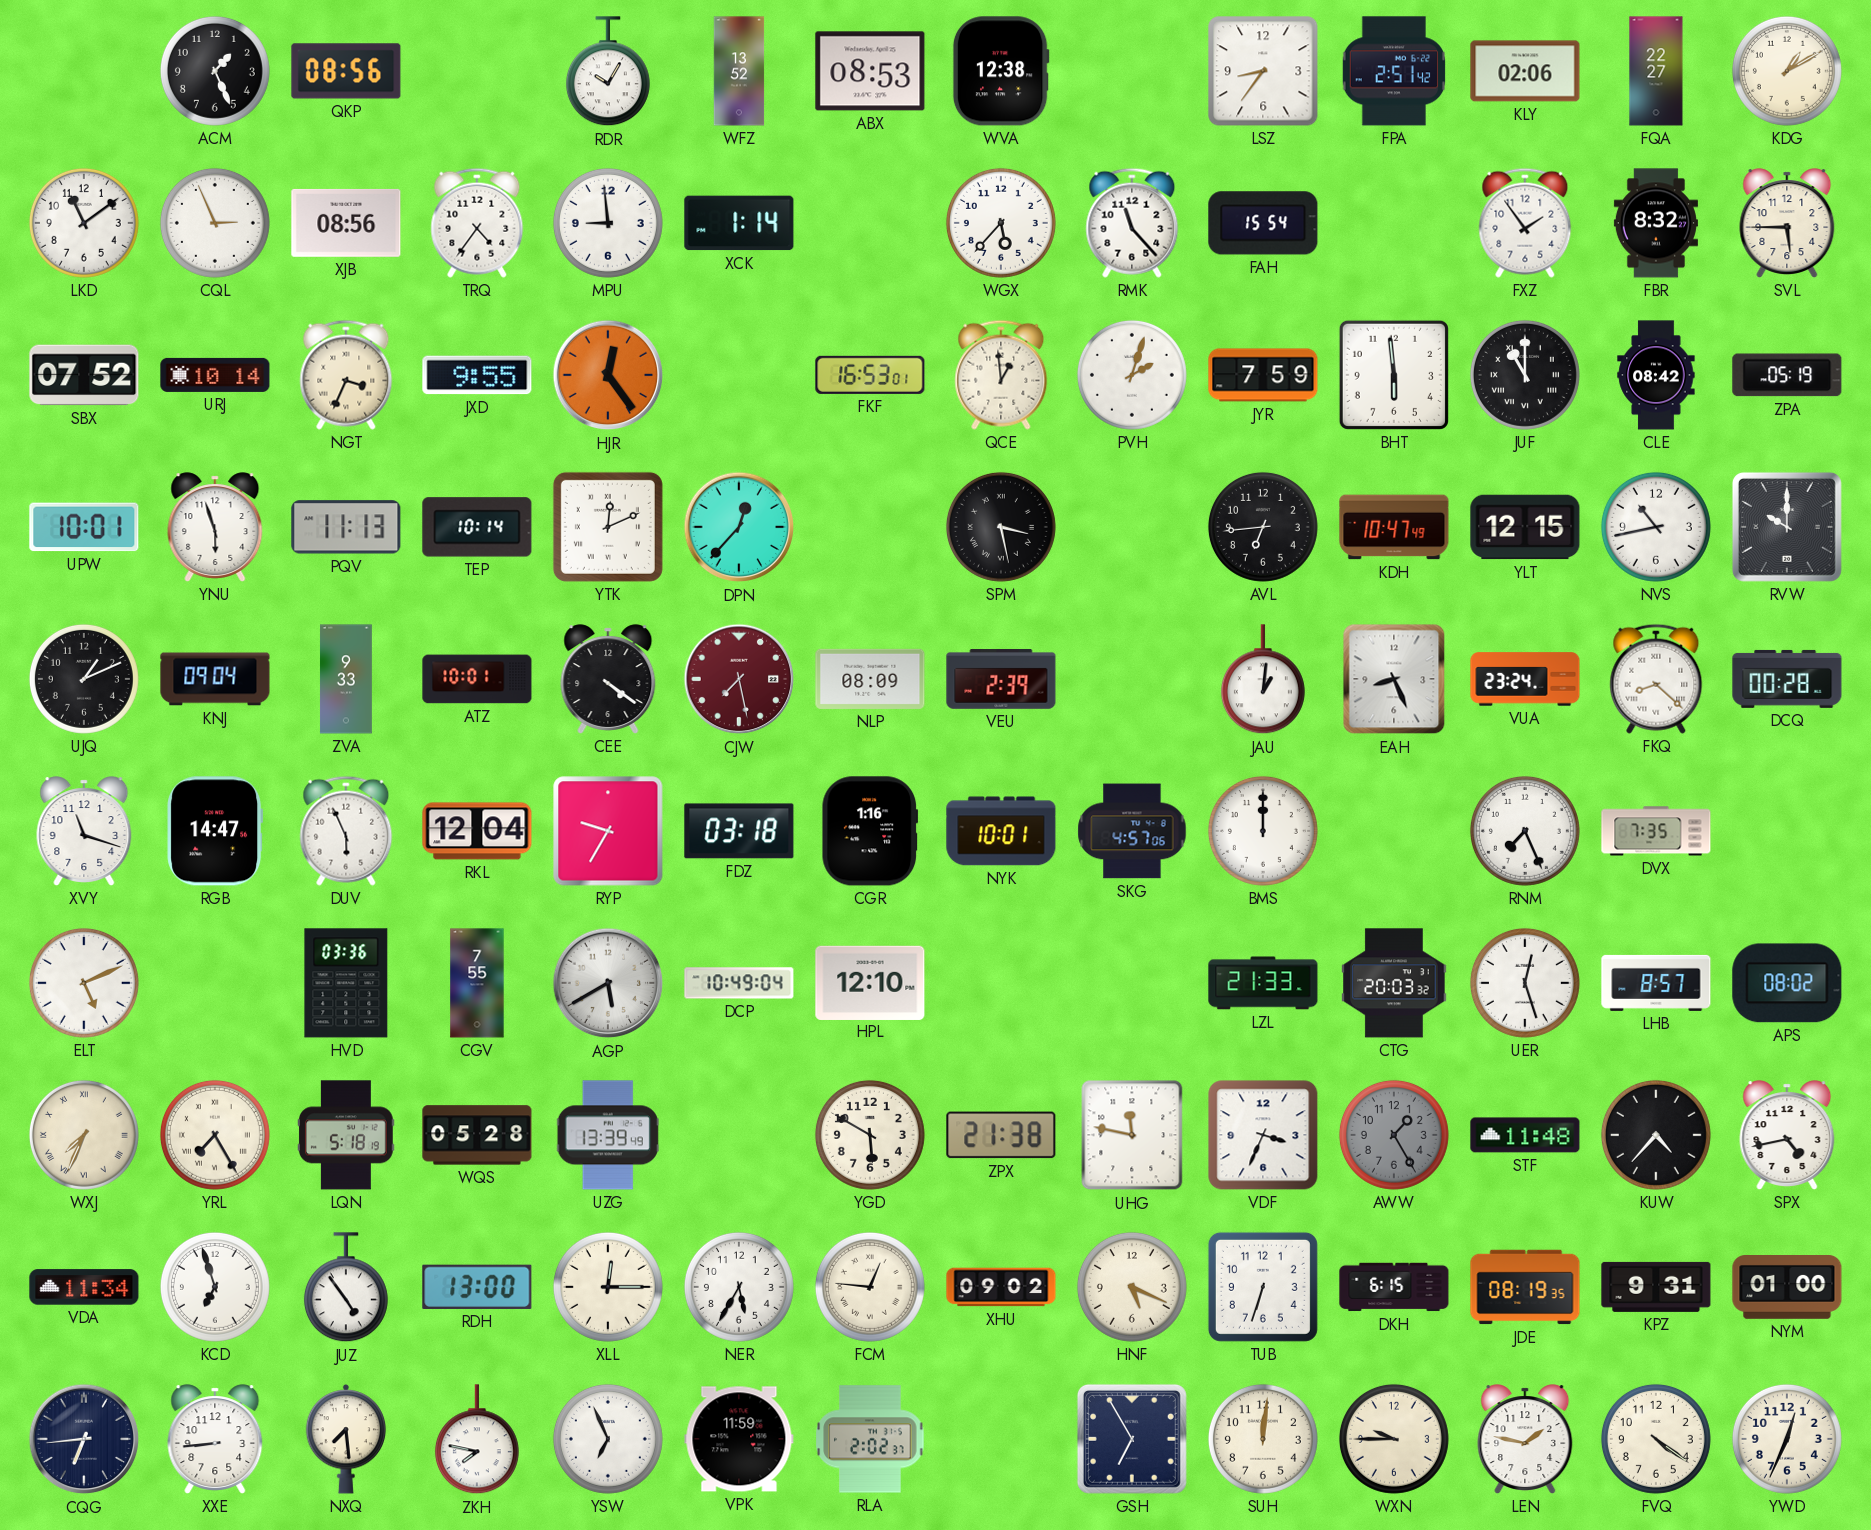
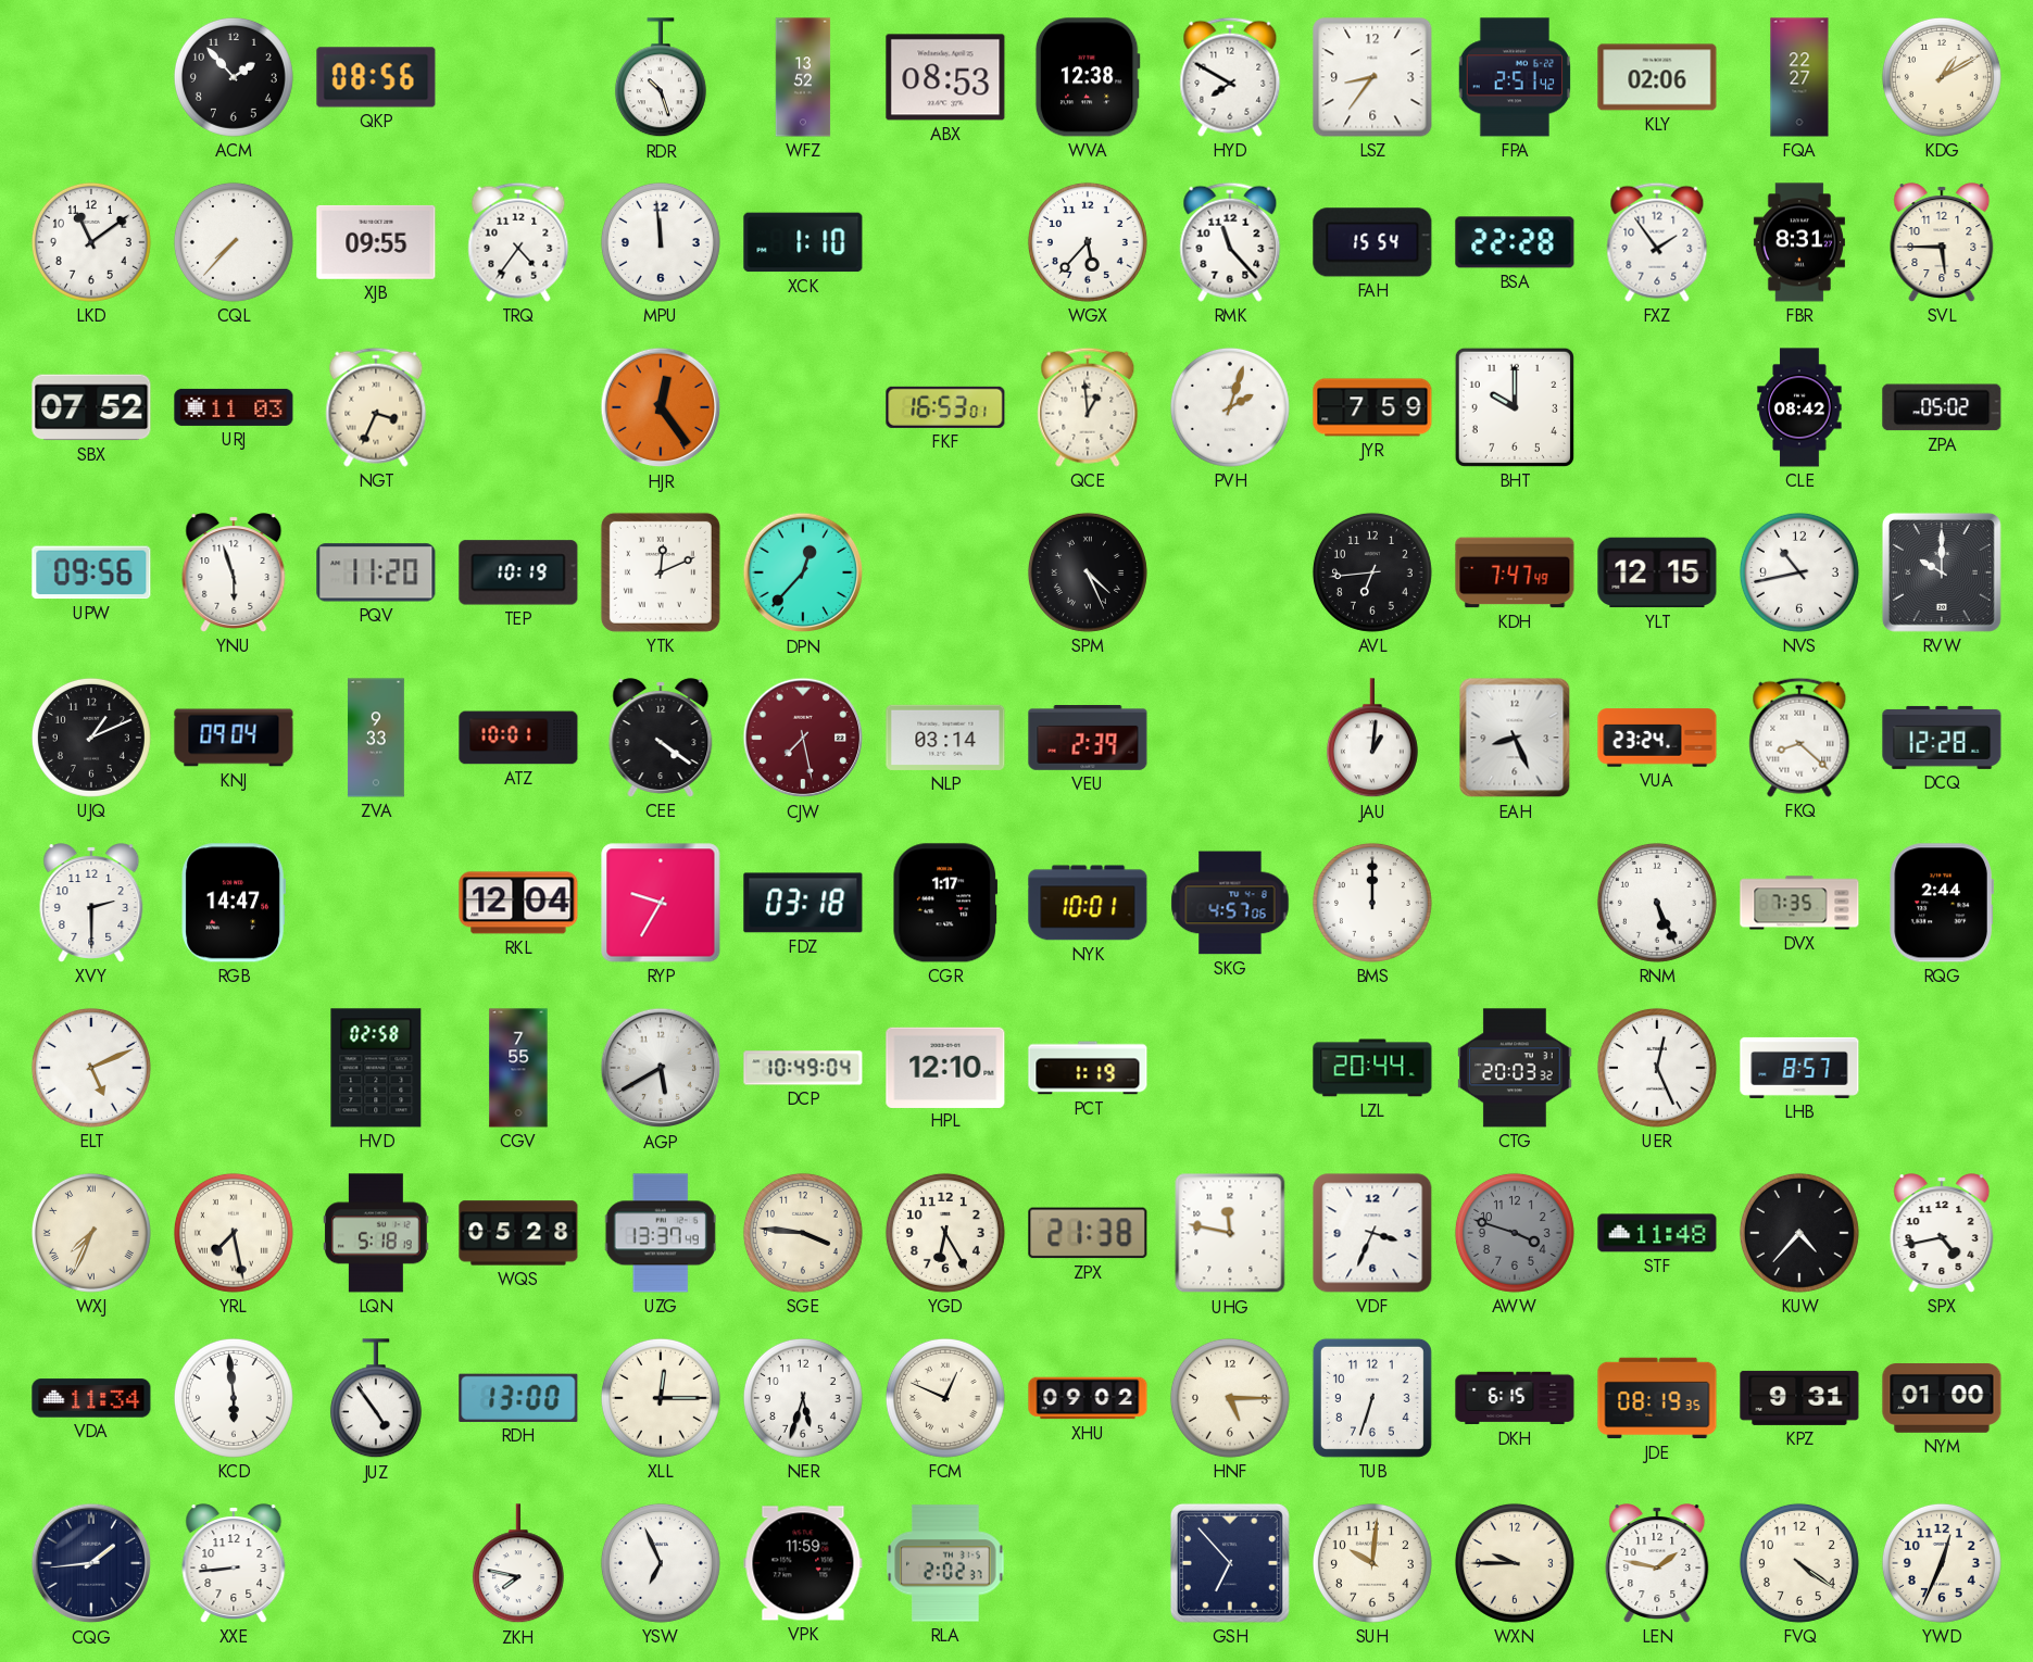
ACM: 1:26 -> 1:53
RDR: 10:05 -> 10:27
HYD: none -> 7:50
CQL: 2:56 -> 7:37
XJB: 08:56 -> 09:55
MPU: 8:59 -> 11:59
XCK: 1:14 -> 1:10
BSA: none -> 22:28
FBR: 8:32 -> 8:31
URJ: 10:14 -> 11:03
JXD: 9:55 -> none
BHT: 5:59 -> 10:00
JUF: 11:00 -> none
ZPA: 05:19 -> 05:02
UPW: 10:01 -> 09:56
PQV: 11:13 -> 11:20
TEP: 10:14 -> 10:19
SPM: 3:28 -> 4:26
KDH: 10:47 -> 7:47
NLP: 08:09 -> 03:14
DCQ: 00:28 -> 12:28
XVY: 11:18 -> 2:30
DUV: 5:56 -> none
CGR: 1:16 -> 1:17
RNM: 7:26 -> 5:26
RQG: none -> 2:44
HVD: 03:36 -> 02:58
PCT: none -> 1:19
LZL: 21:33 -> 20:44
UER: 12:27 -> 12:26
APS: 08:02 -> none
YRL: 7:25 -> 7:28
UZG: 13:39 -> 13:37
SGE: none -> 3:46
YGD: 5:50 -> 6:25
AWW: 1:25 -> 3:48
KCD: 6:57 -> 5:59
NER: 5:35 -> 5:33
FCM: 12:46 -> 12:49
HNF: 5:19 -> 5:15
CQG: 6:44 -> 1:44
NXQ: 7:29 -> none
GSH: 6:55 -> 6:53
SUH: 12:01 -> 10:01
